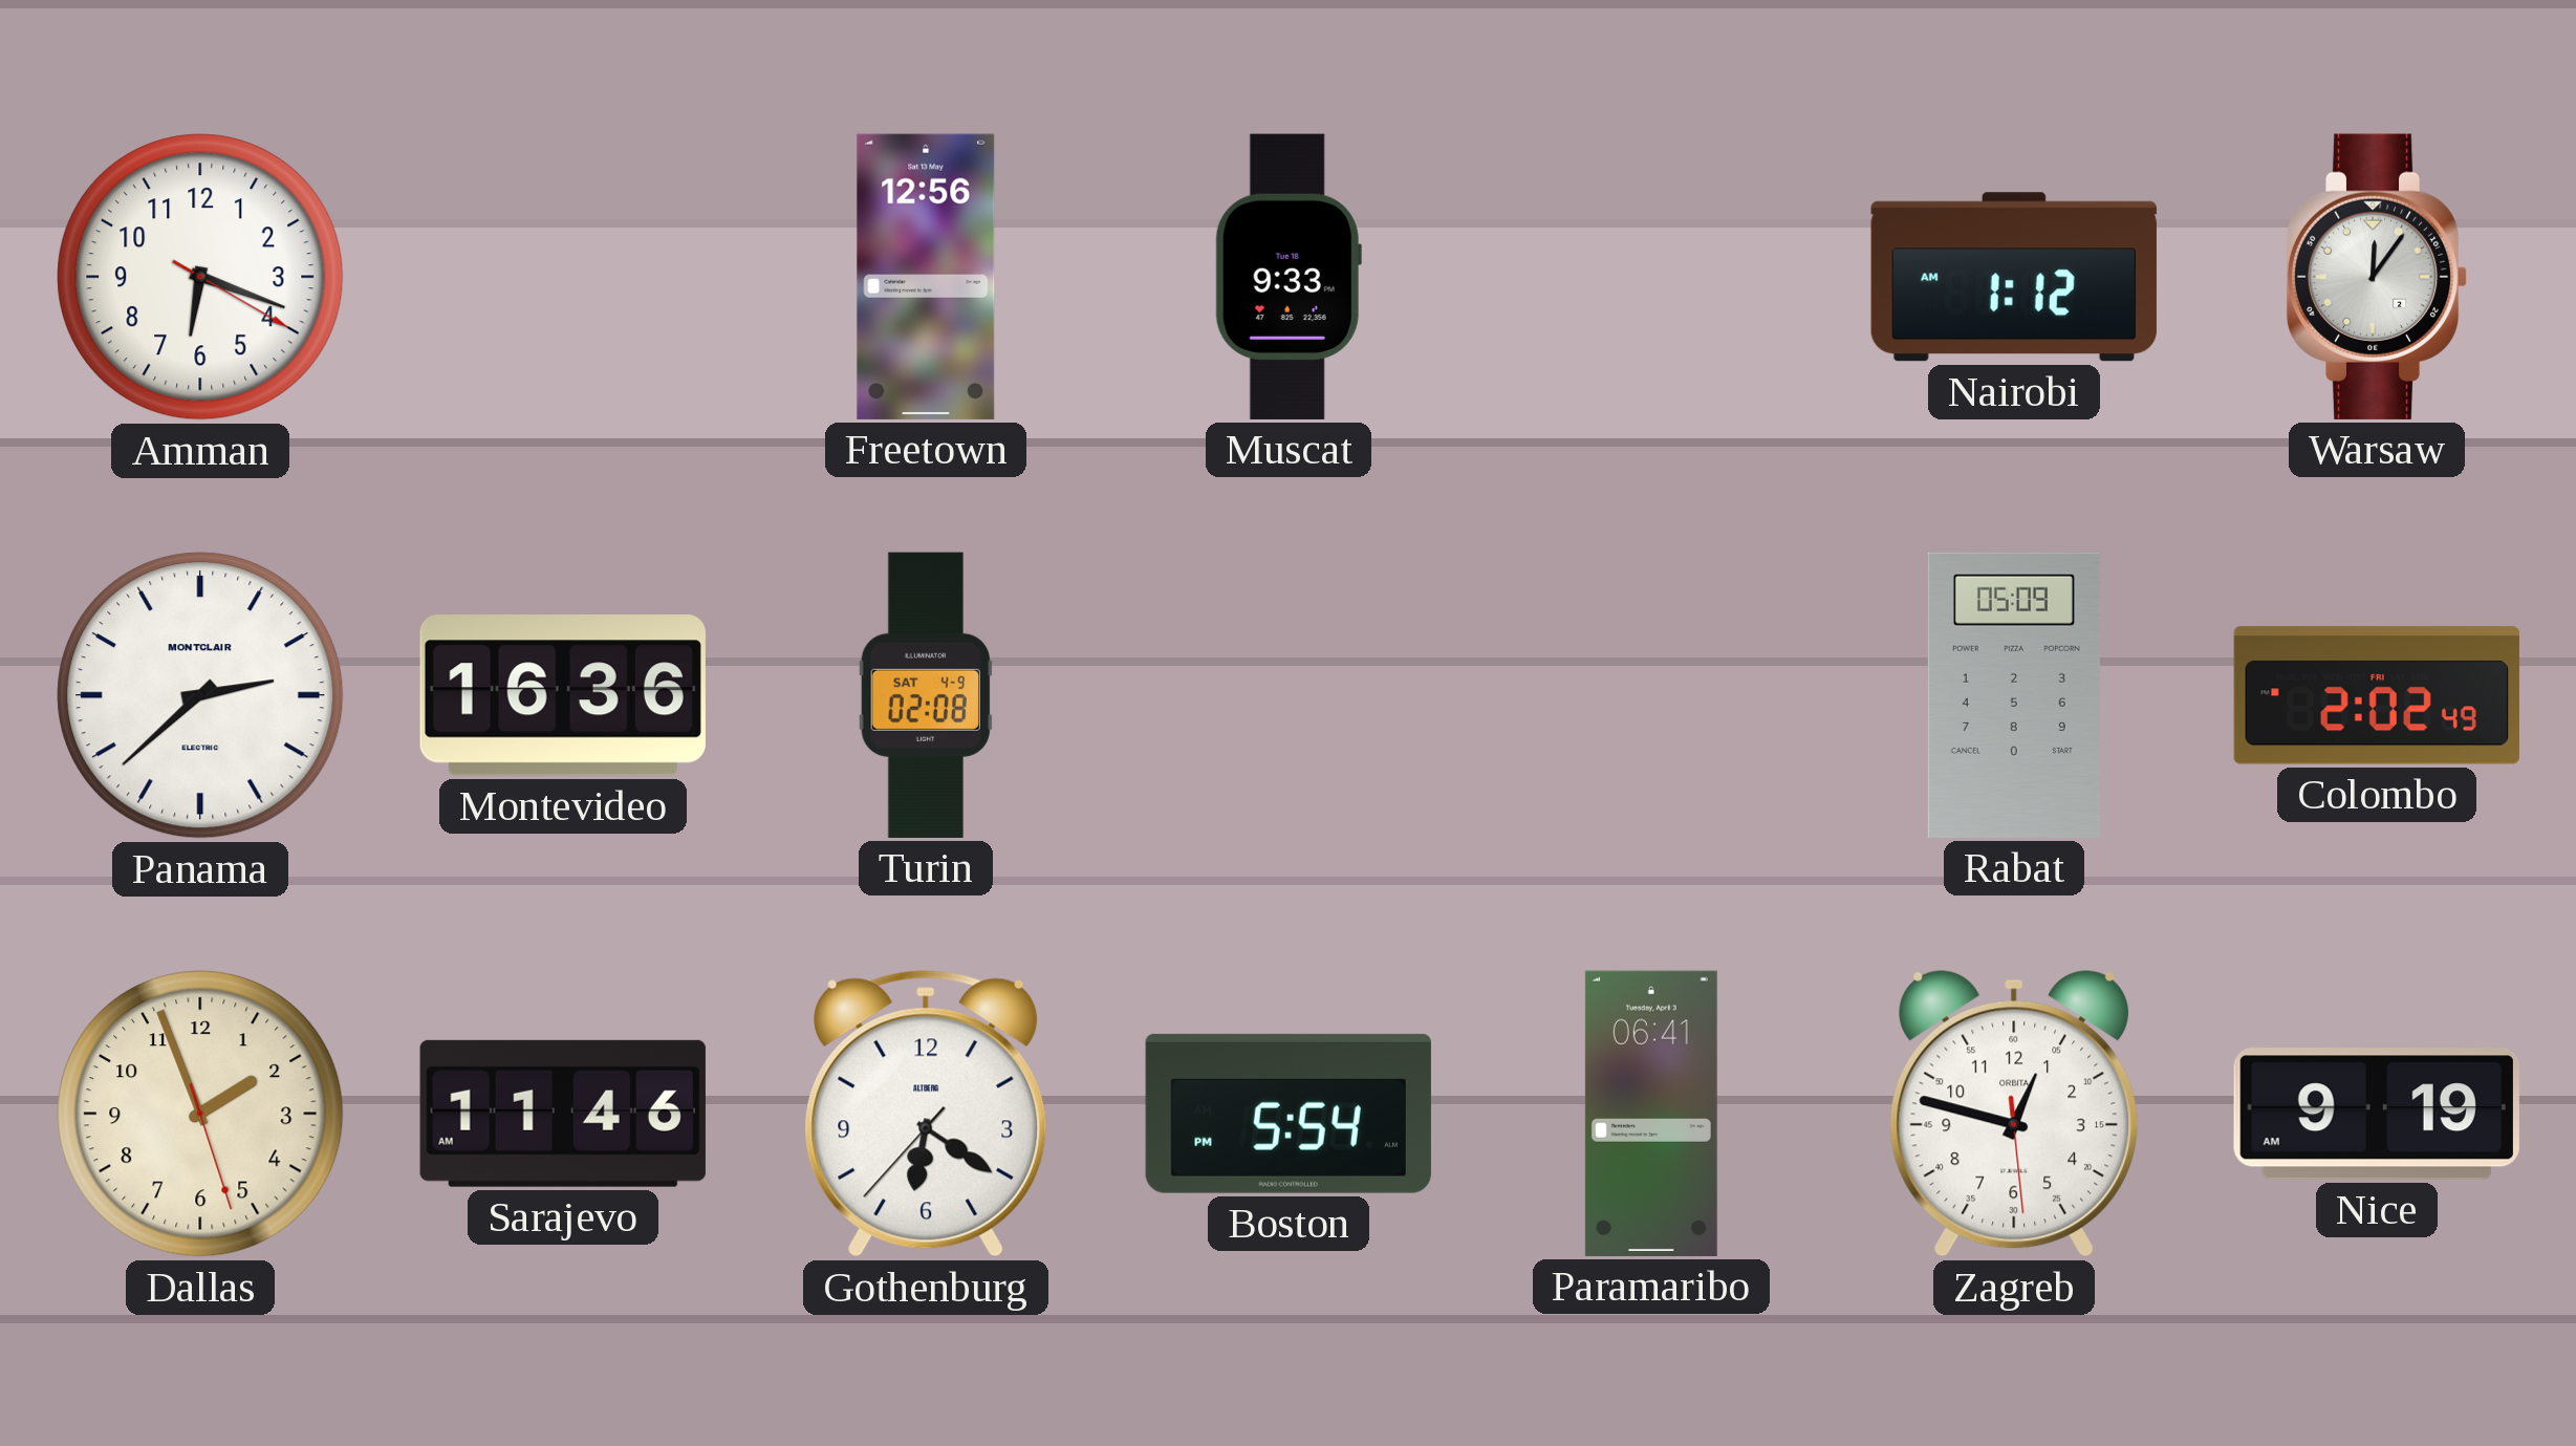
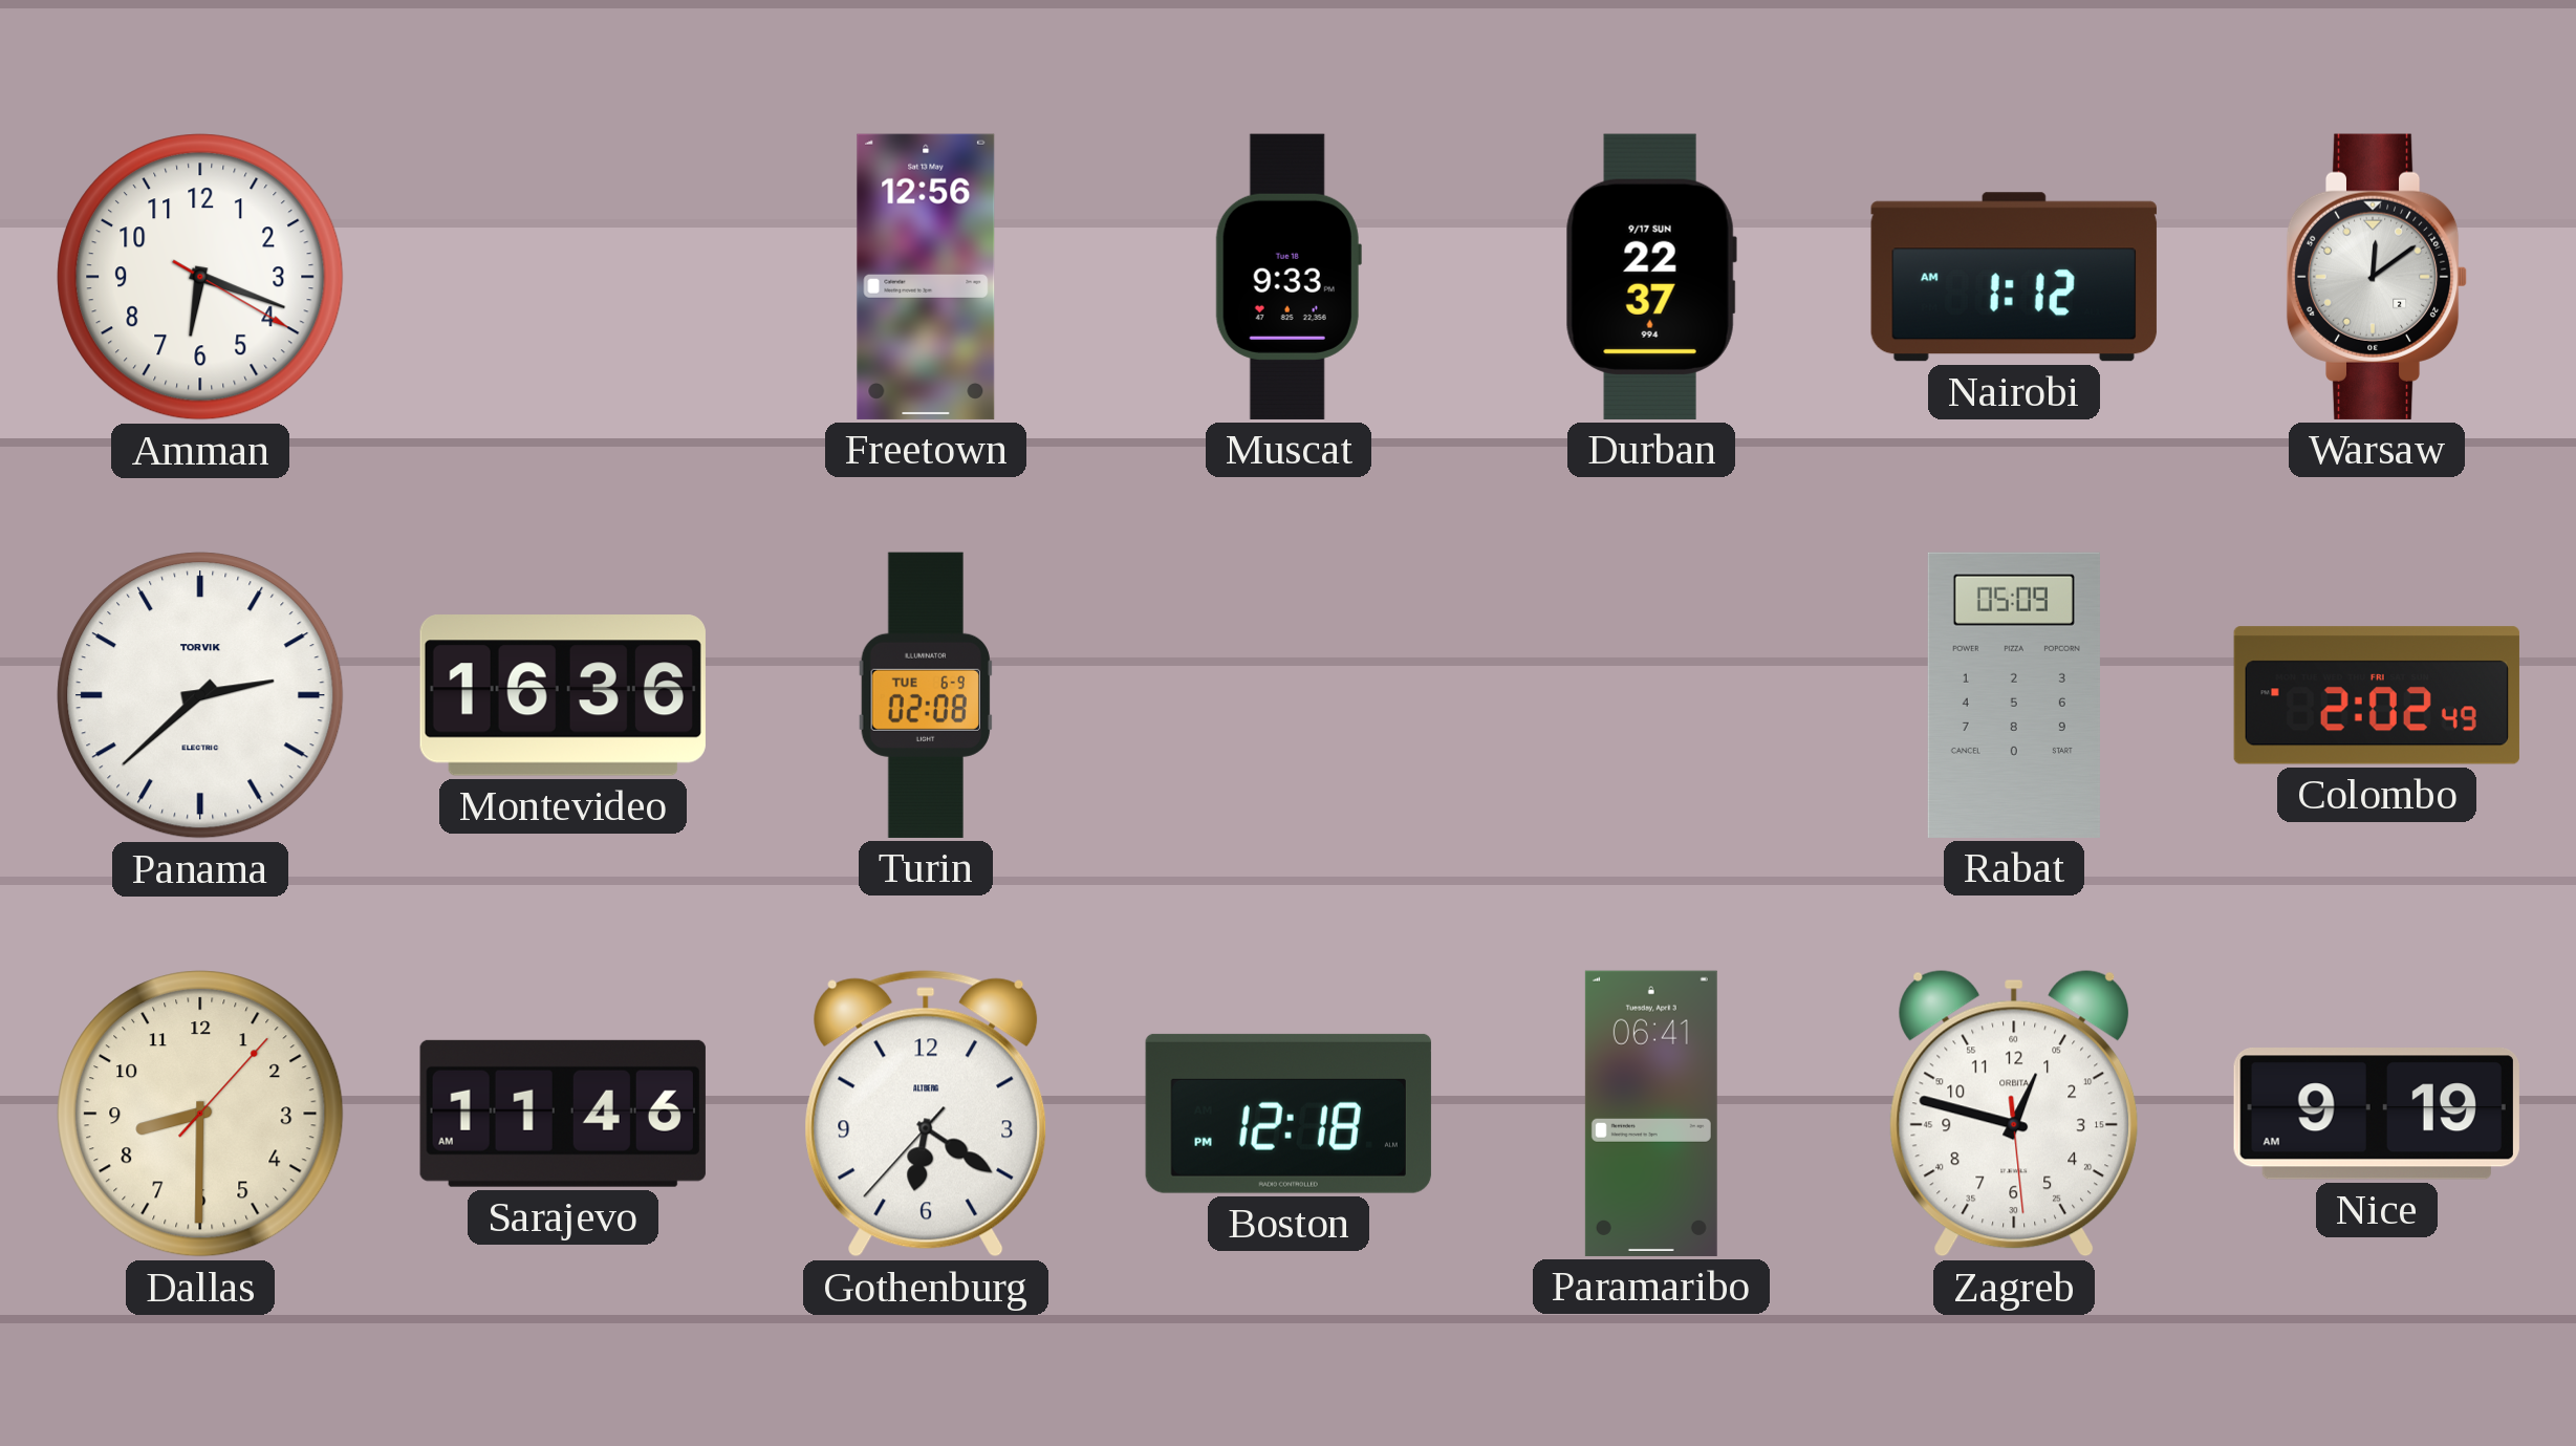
Durban: none -> 22:37
Warsaw: 12:06 -> 12:09
Panama brand: MONTCLAIR -> TORVIK
Turin date: SAT 4-9 -> TUE 6-9
Dallas: 1:56 -> 8:30
Boston: 5:54 -> 12:18
